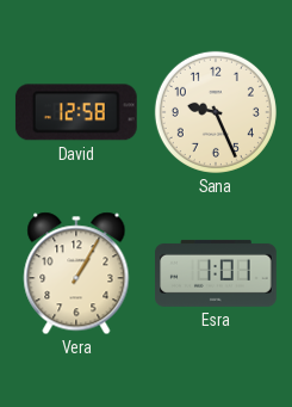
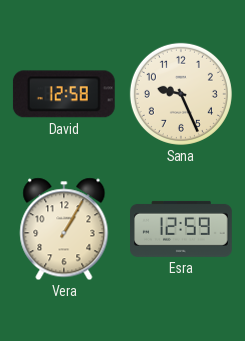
Esra: 1:01 -> 12:59
